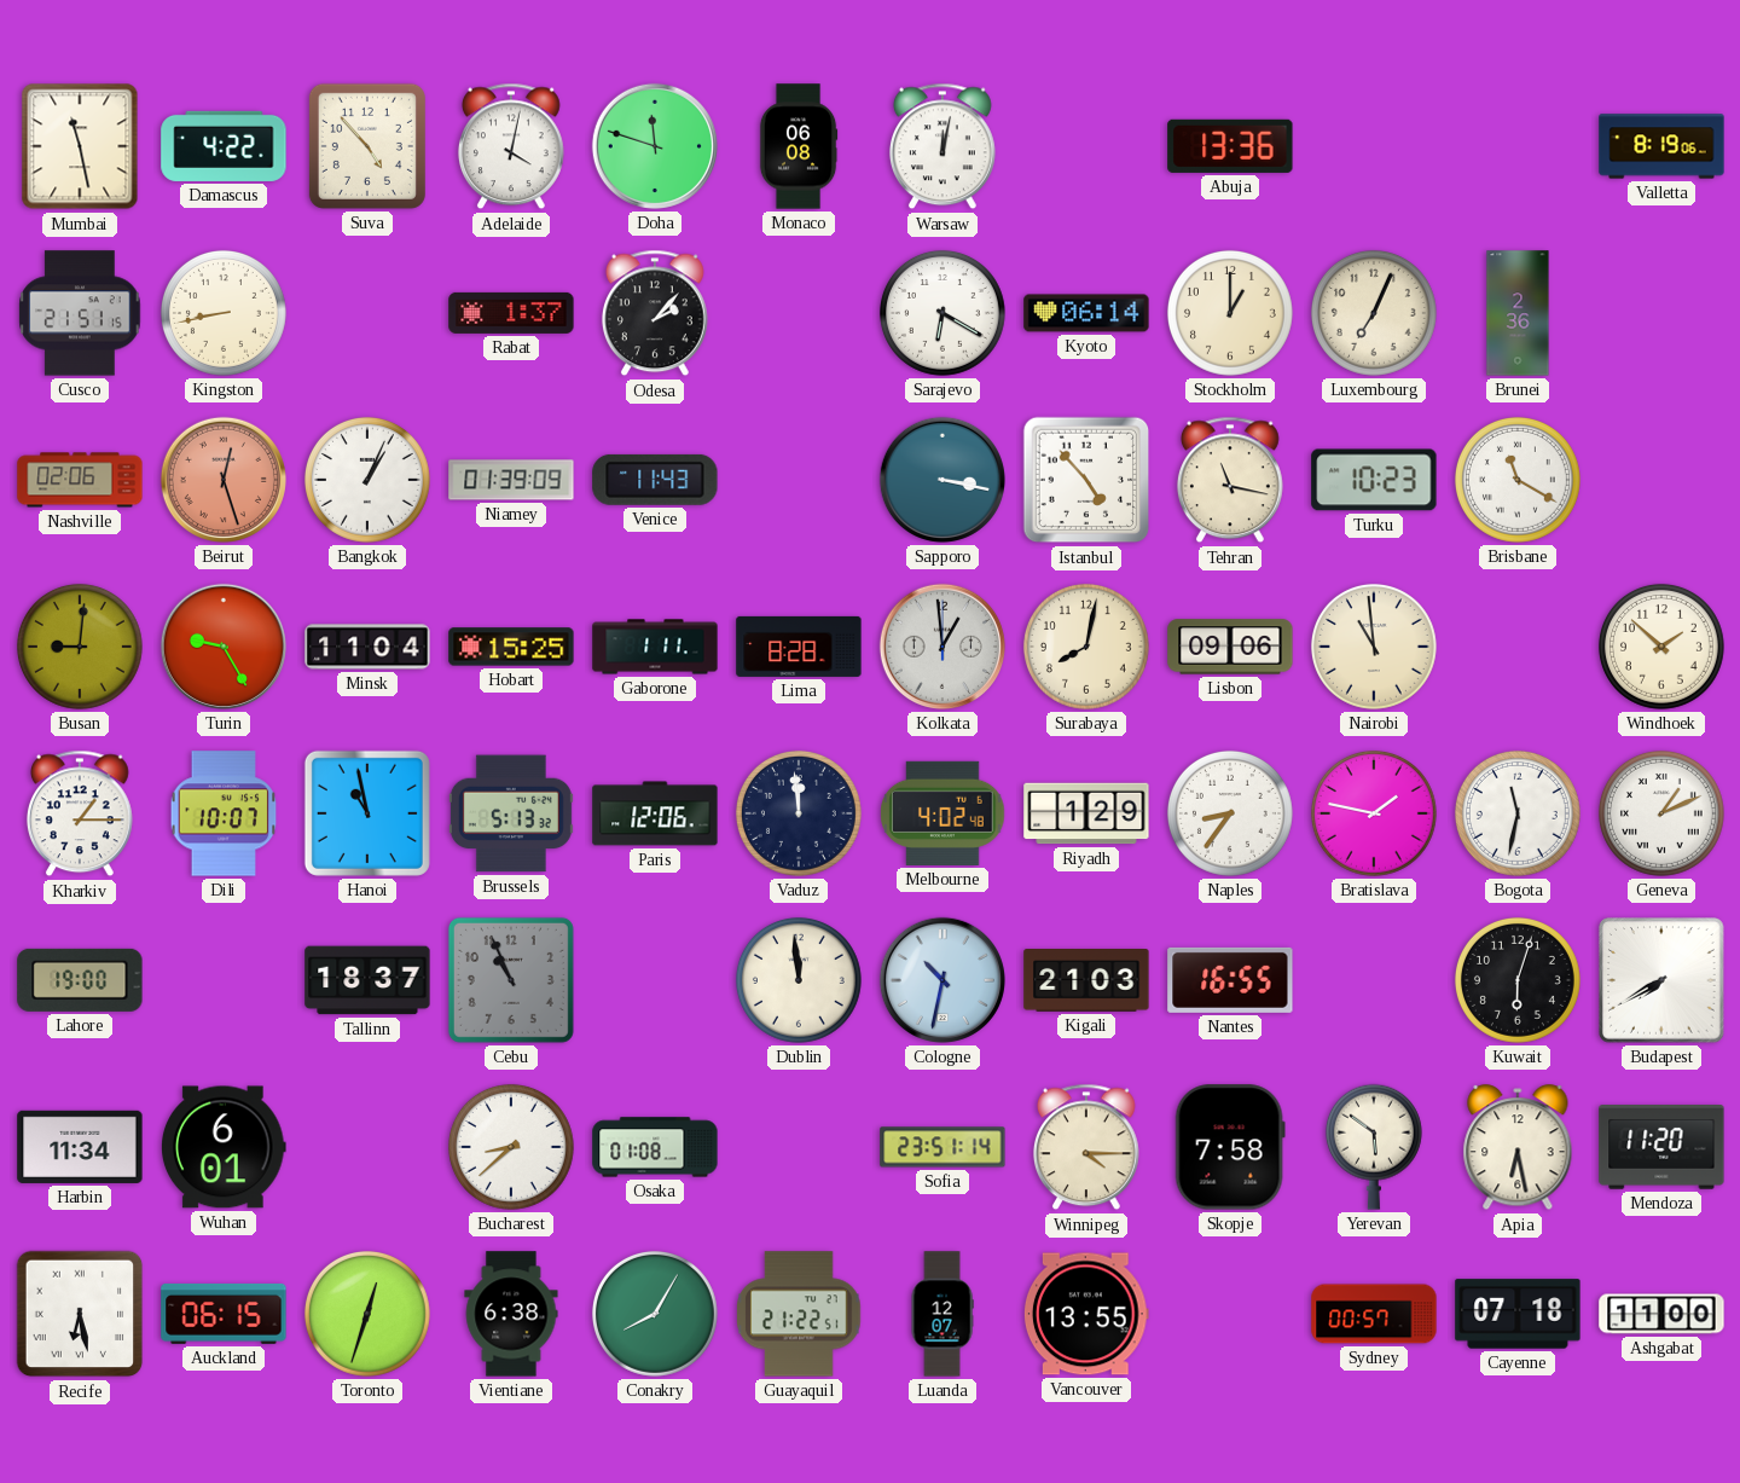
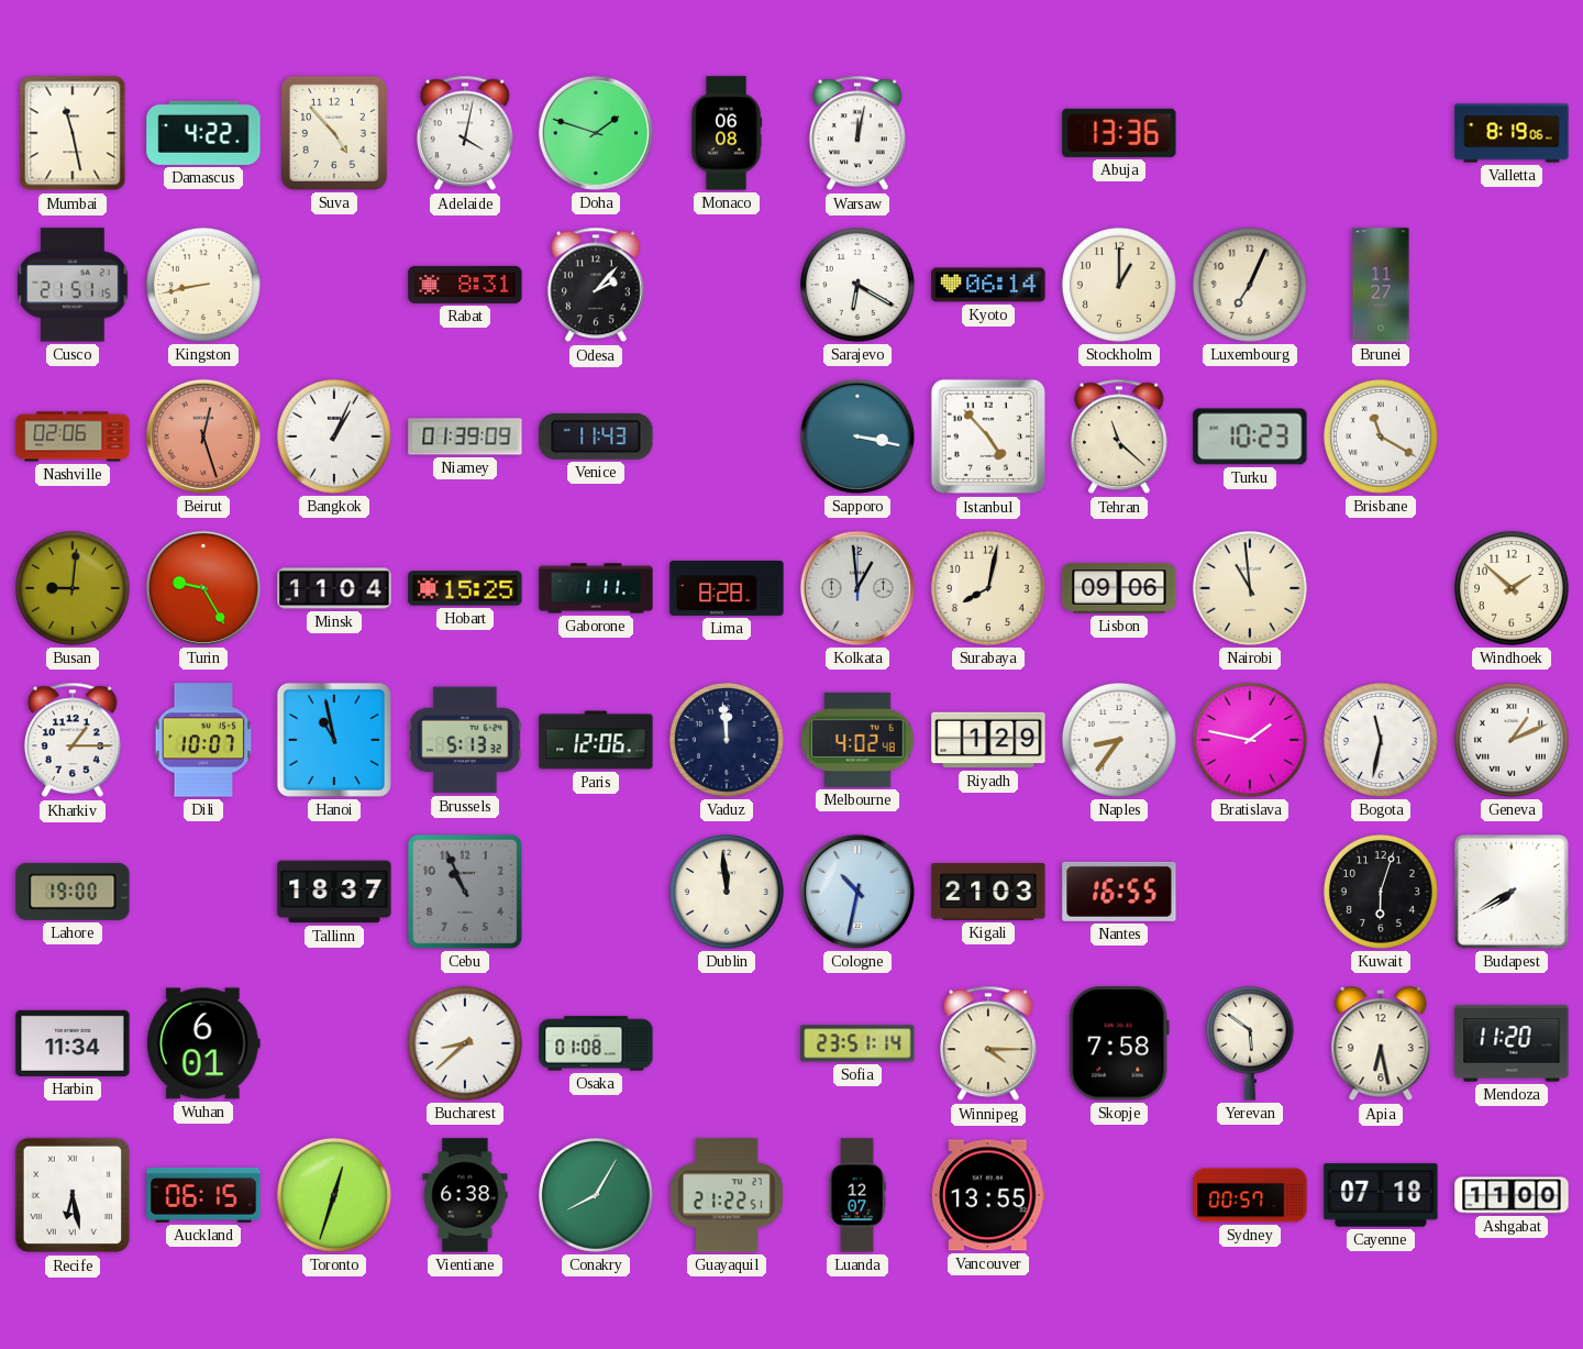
Doha: 11:48 -> 1:48
Rabat: 1:37 -> 8:31
Brunei: 2:36 -> 11:27
Tehran: 11:17 -> 11:22
